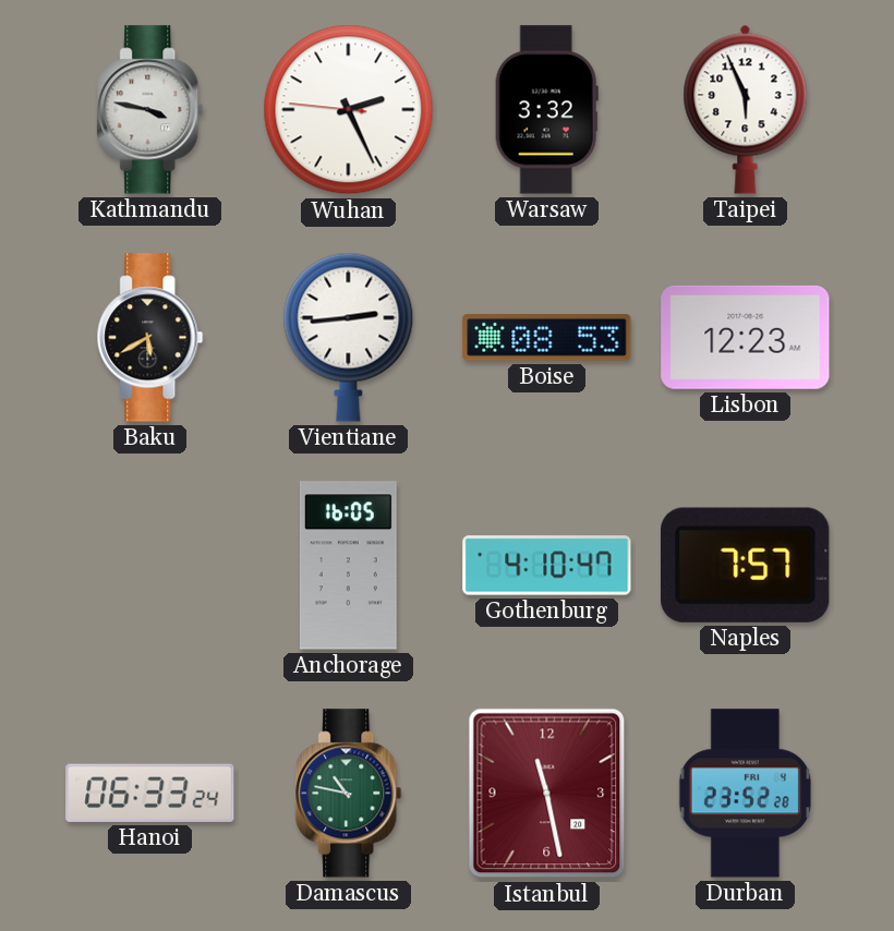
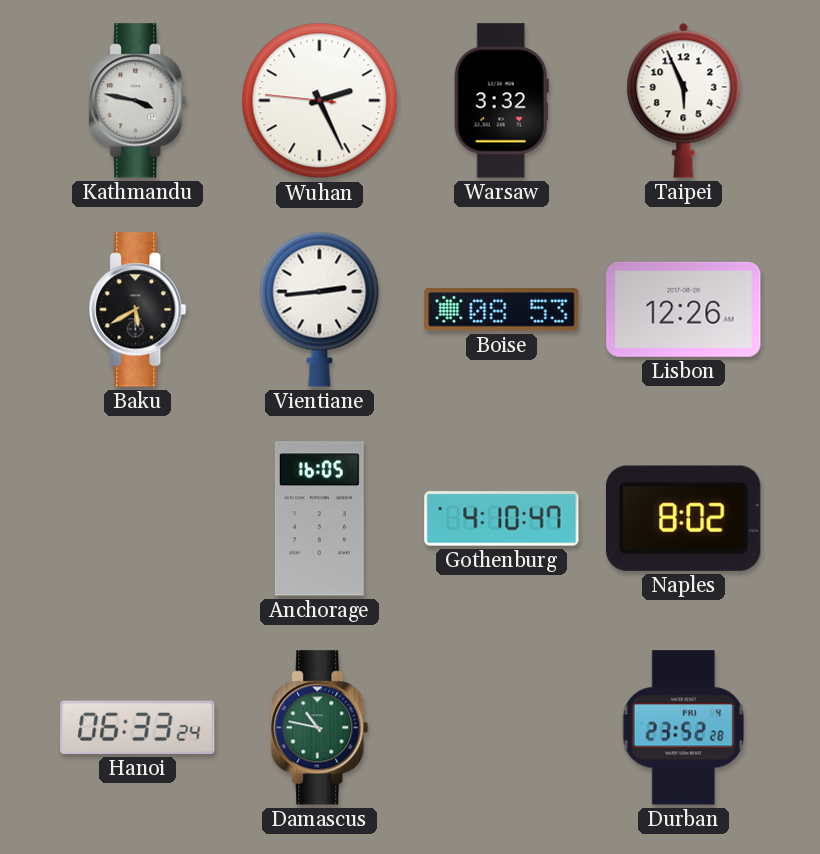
Lisbon: 12:23 -> 12:26
Naples: 7:57 -> 8:02
Istanbul: 11:28 -> none
